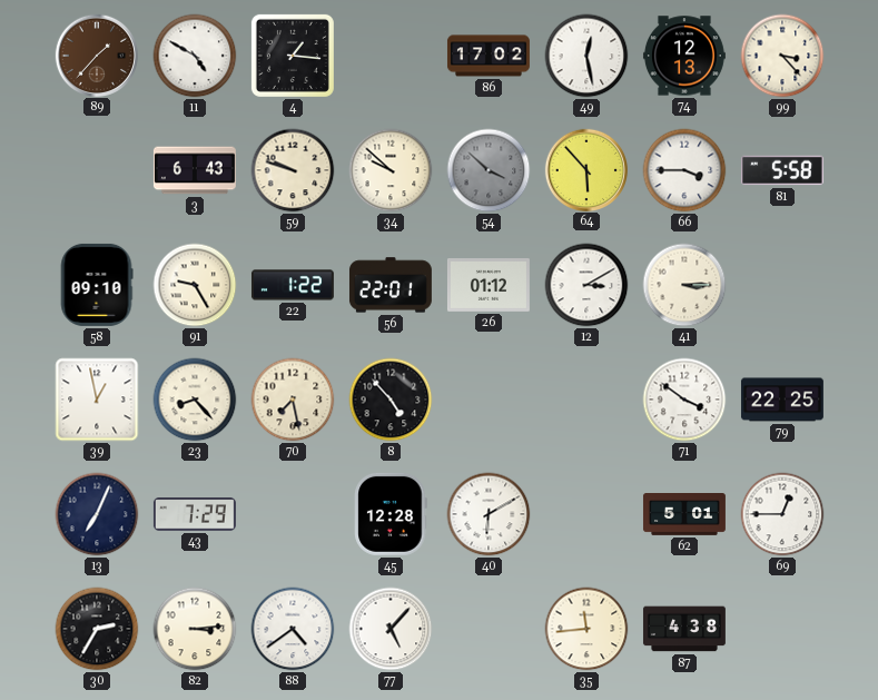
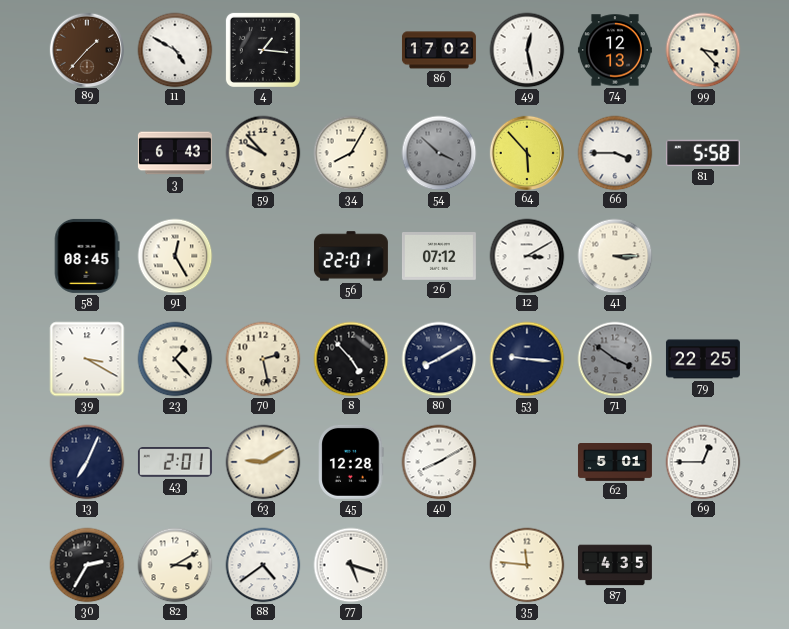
59: 9:48 -> 9:53
34: 9:52 -> 8:05
58: 09:10 -> 08:45
91: 9:25 -> 12:25
22: 1:22 -> none
26: 01:12 -> 07:12
39: 12:58 -> 3:20
23: 8:23 -> 1:23
70: 7:28 -> 2:28
80: none -> 8:10
53: none -> 9:16
71 dial: white -> grey
43: 7:29 -> 2:01
63: none -> 9:10
40: 6:10 -> 8:10
82: 3:14 -> 3:10
77: 5:07 -> 5:18
35: 11:44 -> 11:46
87: 4:38 -> 4:35
